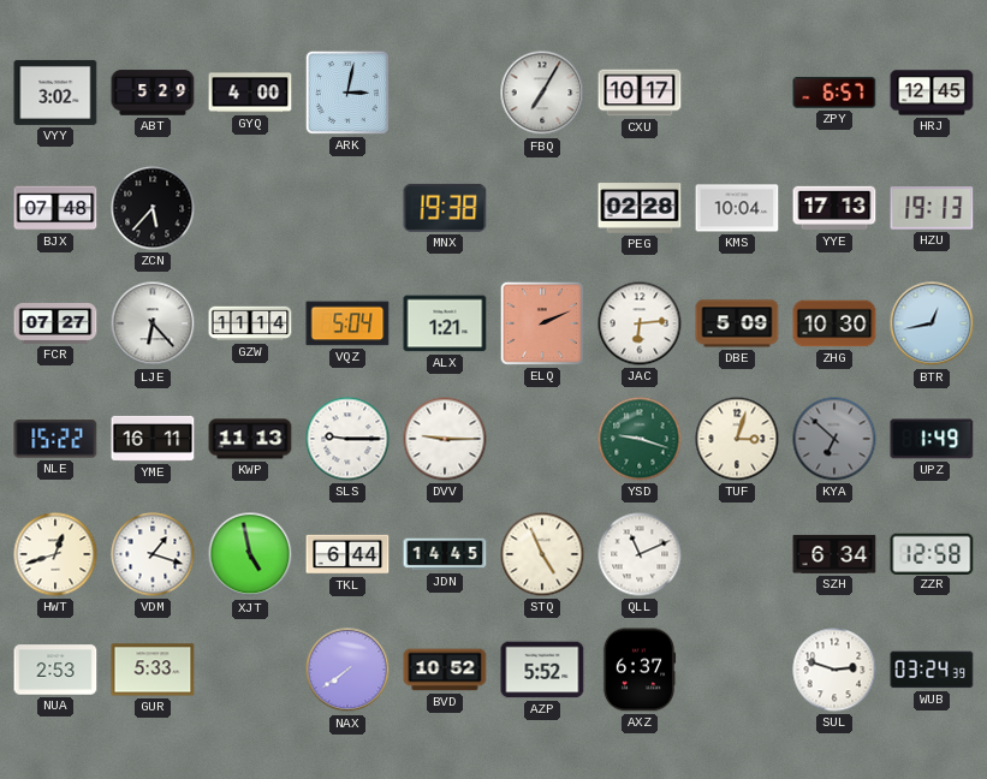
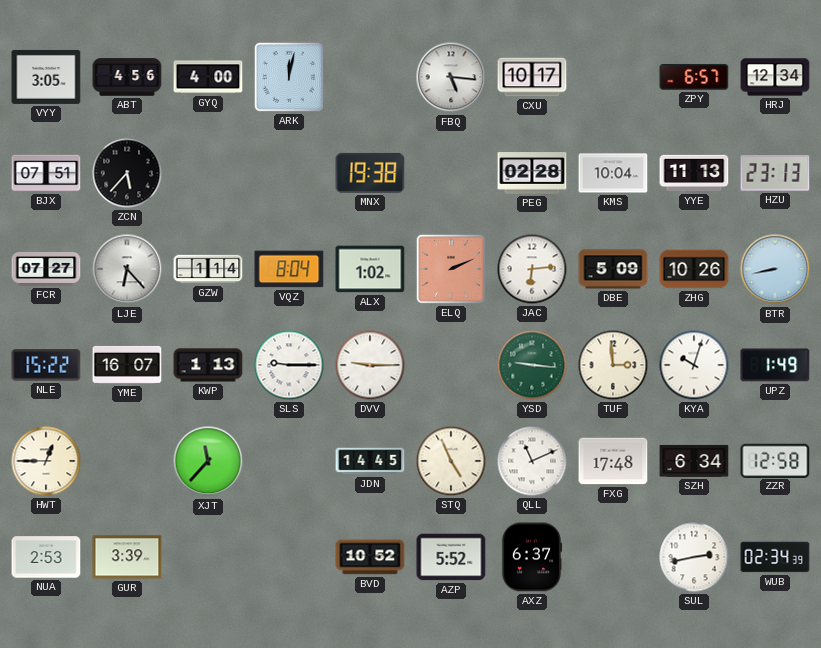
VYY: 3:02 -> 3:05
ABT: 5:29 -> 4:56
ARK: 3:02 -> 12:02
FBQ: 7:05 -> 5:16
HRJ: 12:45 -> 12:34
BJX: 07:48 -> 07:51
YYE: 17:13 -> 11:13
HZU: 19:13 -> 23:13
GZW: 11:14 -> 1:14
VQZ: 5:04 -> 8:04
ALX: 1:21 -> 1:02
ZHG: 10:30 -> 10:26
BTR: 12:43 -> 8:43
YME: 16:11 -> 16:07
KWP: 11:13 -> 1:13
YSD: 9:18 -> 9:16
TUF: 3:03 -> 2:59
KYA: 6:52 -> 10:03
KYA dial: grey -> white
HWT: 12:42 -> 12:45
VDM: 1:18 -> none
XJT: 4:58 -> 11:37
TKL: 6:44 -> none
FXG: none -> 17:48
GUR: 5:33 -> 3:39
NAX: 7:39 -> none
SUL: 2:48 -> 2:43
WUB: 03:24 -> 02:34
